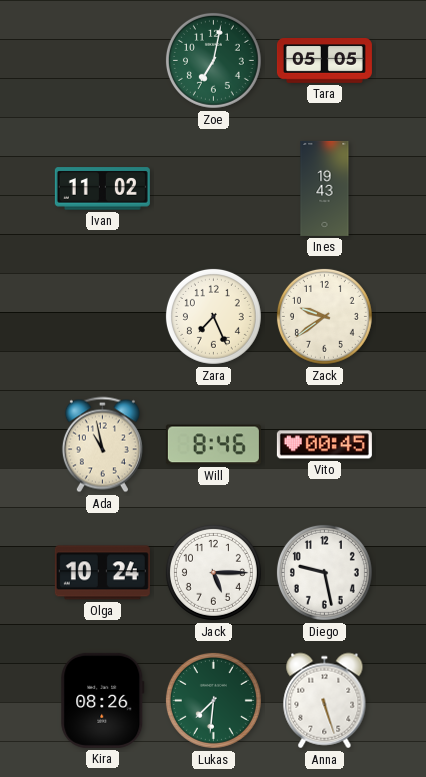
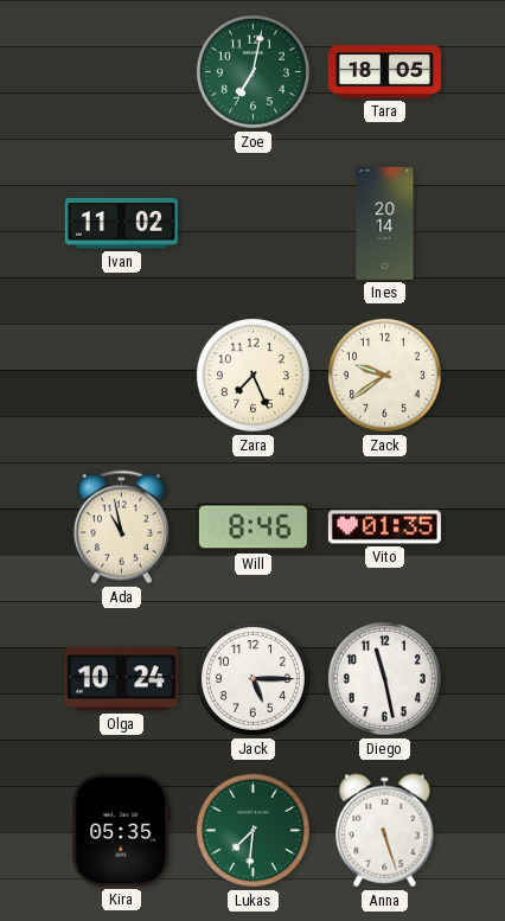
Tara: 05:05 -> 18:05
Ines: 19:43 -> 20:14
Vito: 00:45 -> 01:35
Diego: 9:28 -> 11:28
Kira: 08:26 -> 05:35
